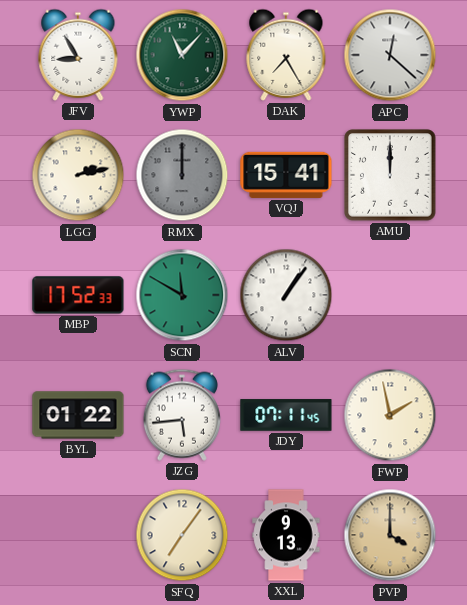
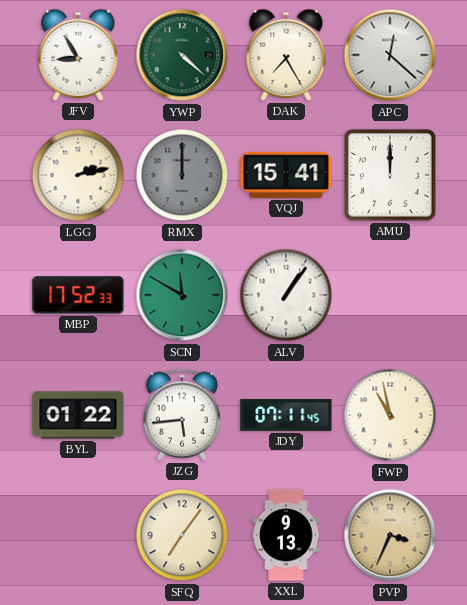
YWP: 11:07 -> 4:22
FWP: 1:58 -> 10:58
PVP: 4:00 -> 3:34
